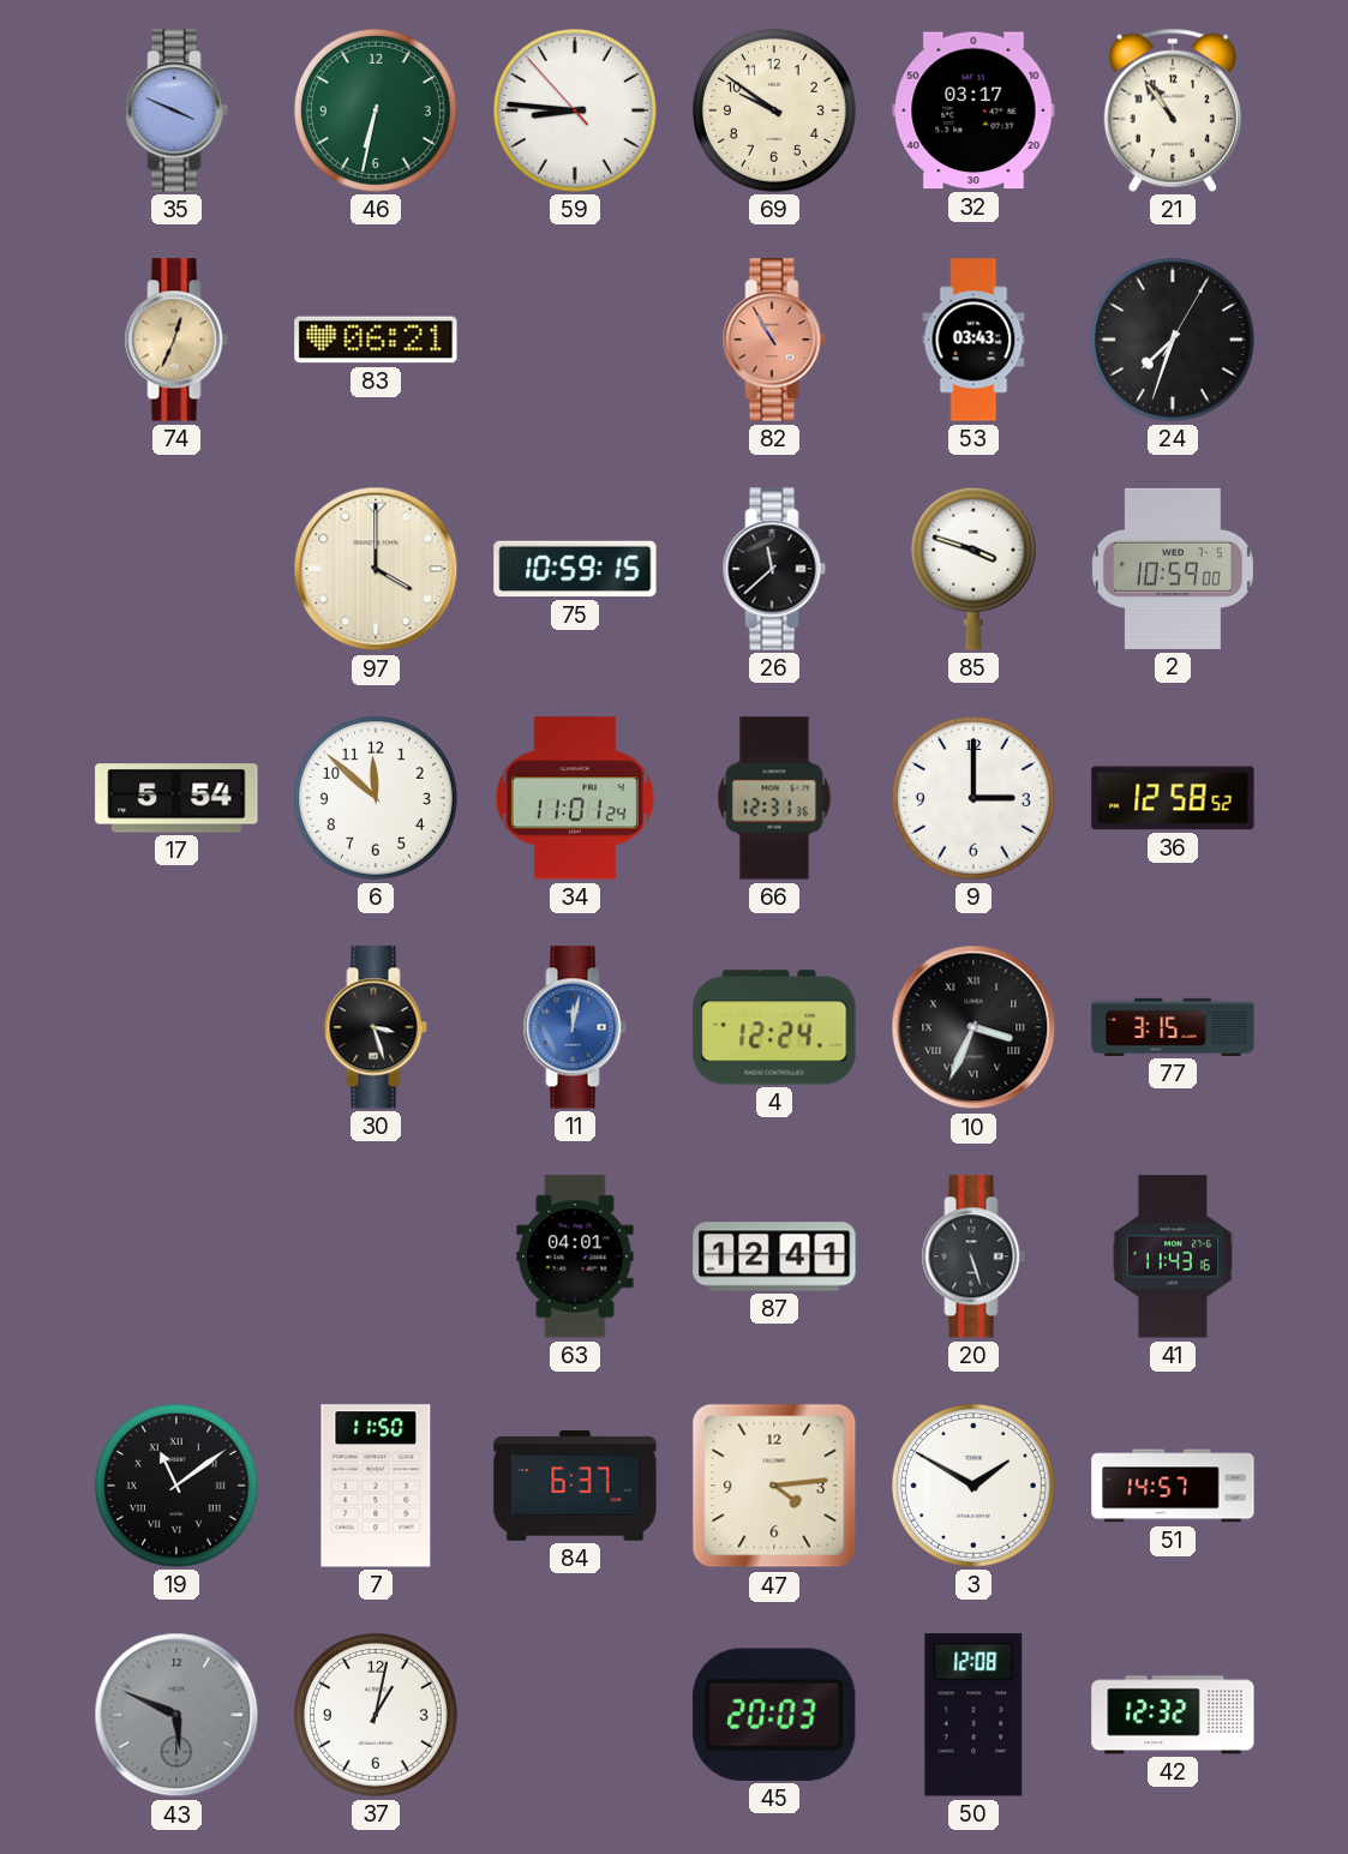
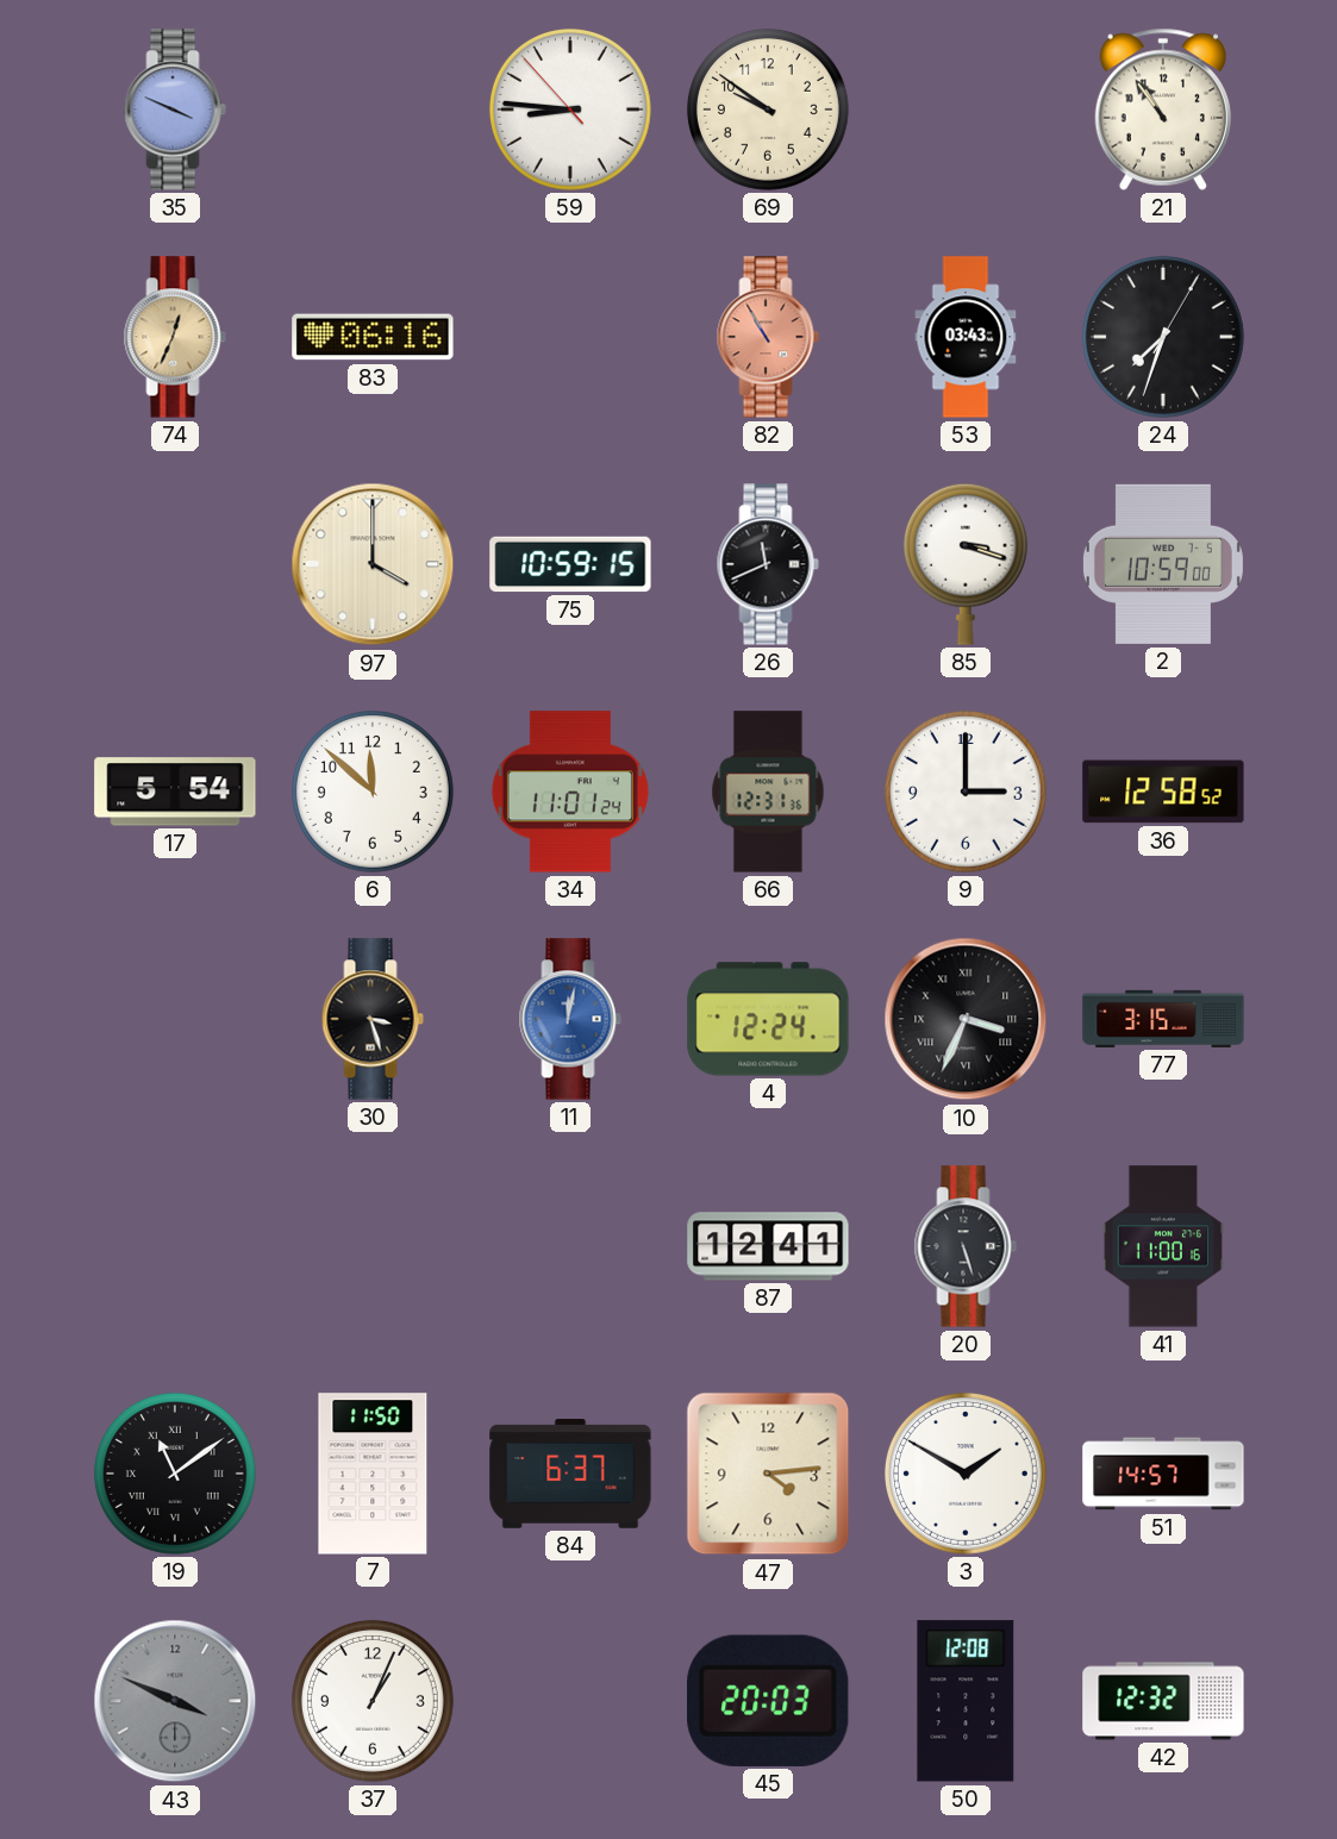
46: 6:32 -> none
32: 03:17 -> none
83: 06:21 -> 06:16
26: 11:38 -> 11:41
85: 3:48 -> 3:18
63: 04:01 -> none
41: 11:43 -> 11:00
43: 5:49 -> 3:49
37: 1:02 -> 1:04
